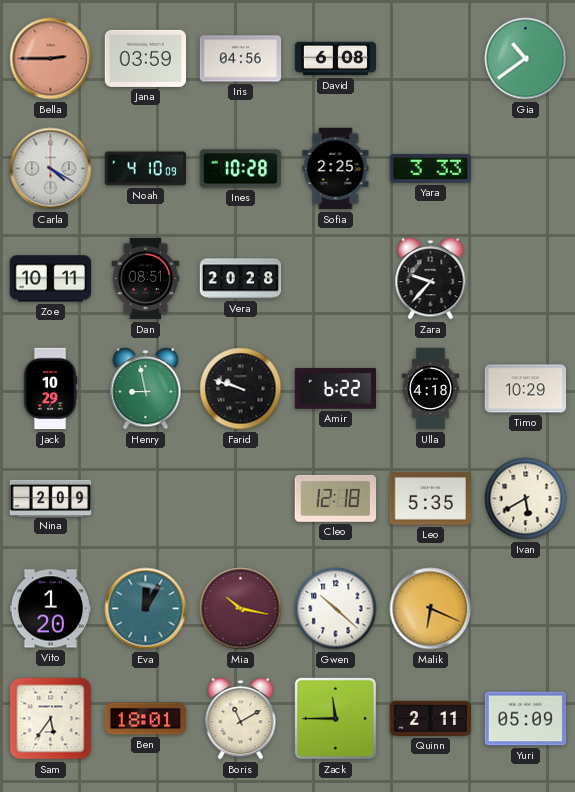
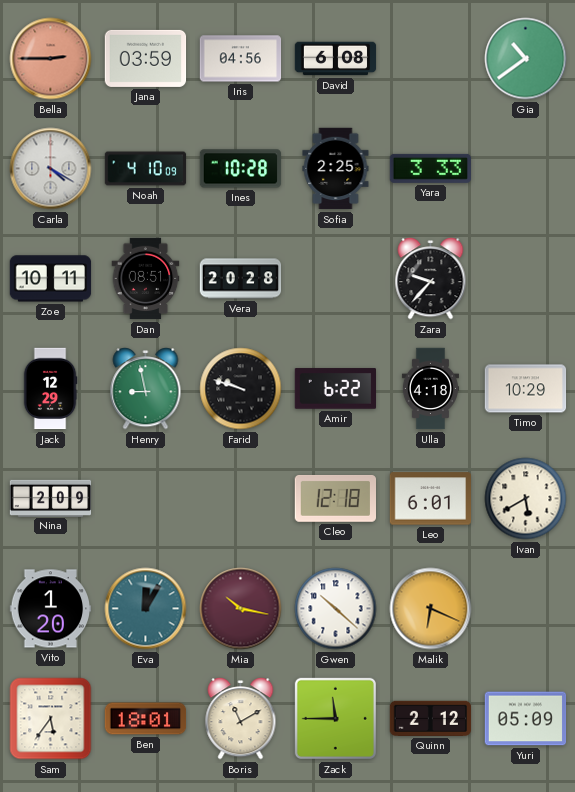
Jack: 10:29 -> 12:29
Leo: 5:35 -> 6:01
Quinn: 2:11 -> 2:12
